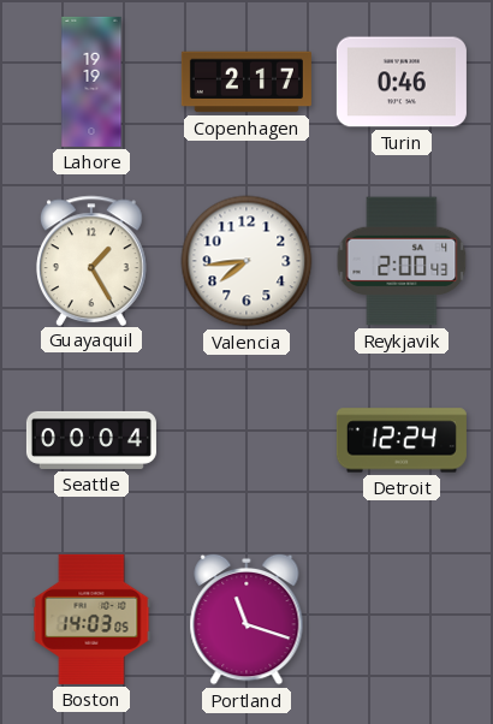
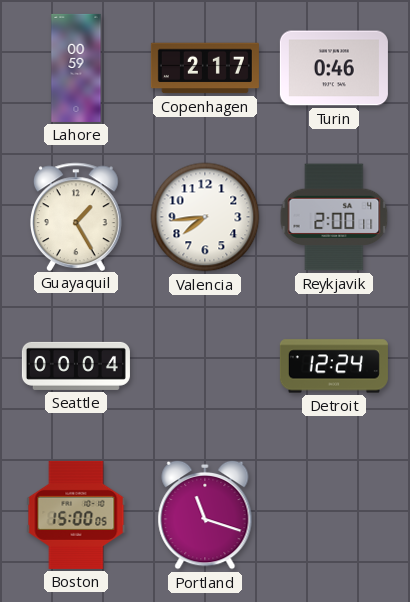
Lahore: 19:19 -> 00:59
Reykjavik: 2:00:43 -> 2:00:11
Boston: 14:03 -> 15:00
